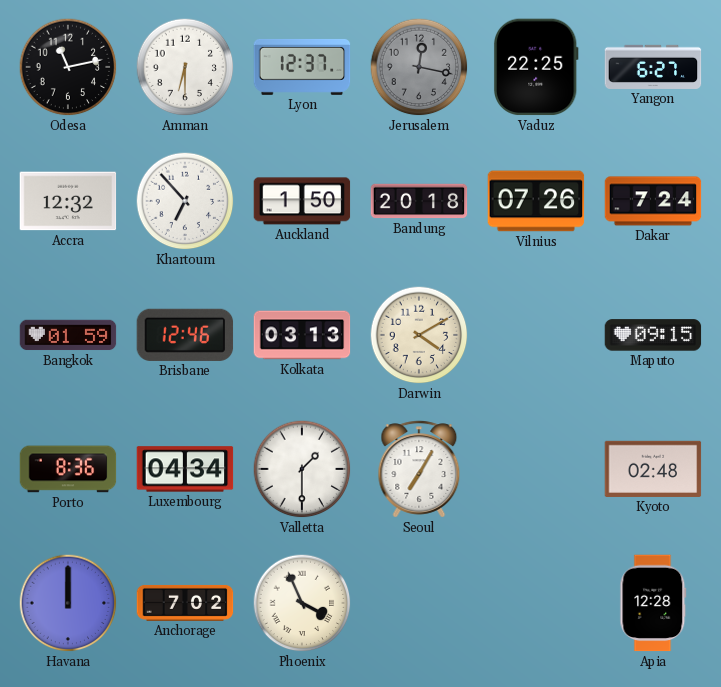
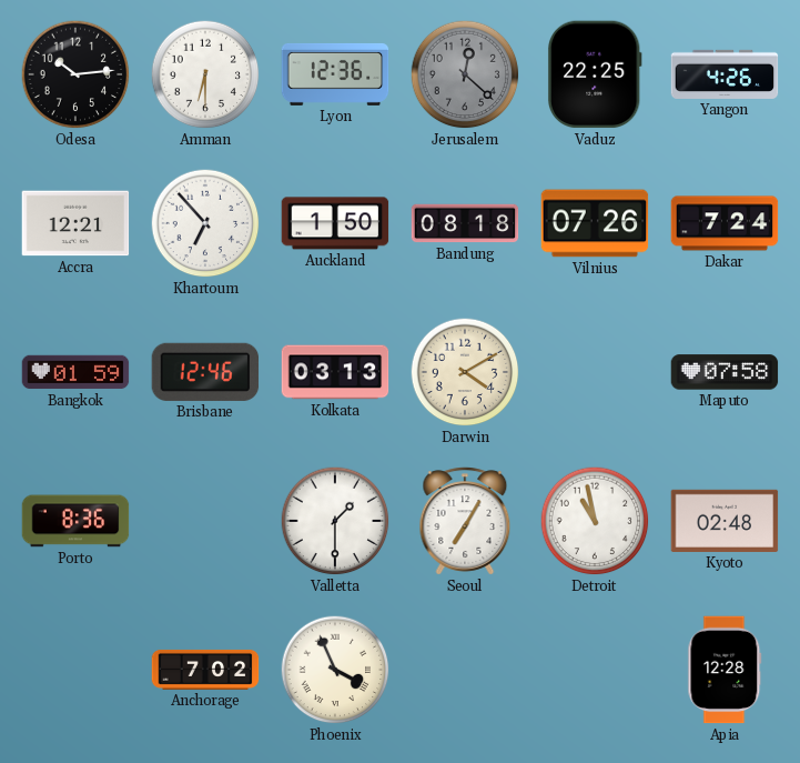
Odesa: 11:13 -> 10:14
Lyon: 12:37 -> 12:36
Jerusalem: 12:17 -> 12:22
Yangon: 6:27 -> 4:26
Accra: 12:32 -> 12:21
Bandung: 20:18 -> 08:18
Maputo: 09:15 -> 07:58
Luxembourg: 04:34 -> none
Detroit: none -> 10:58
Havana: 12:00 -> none
